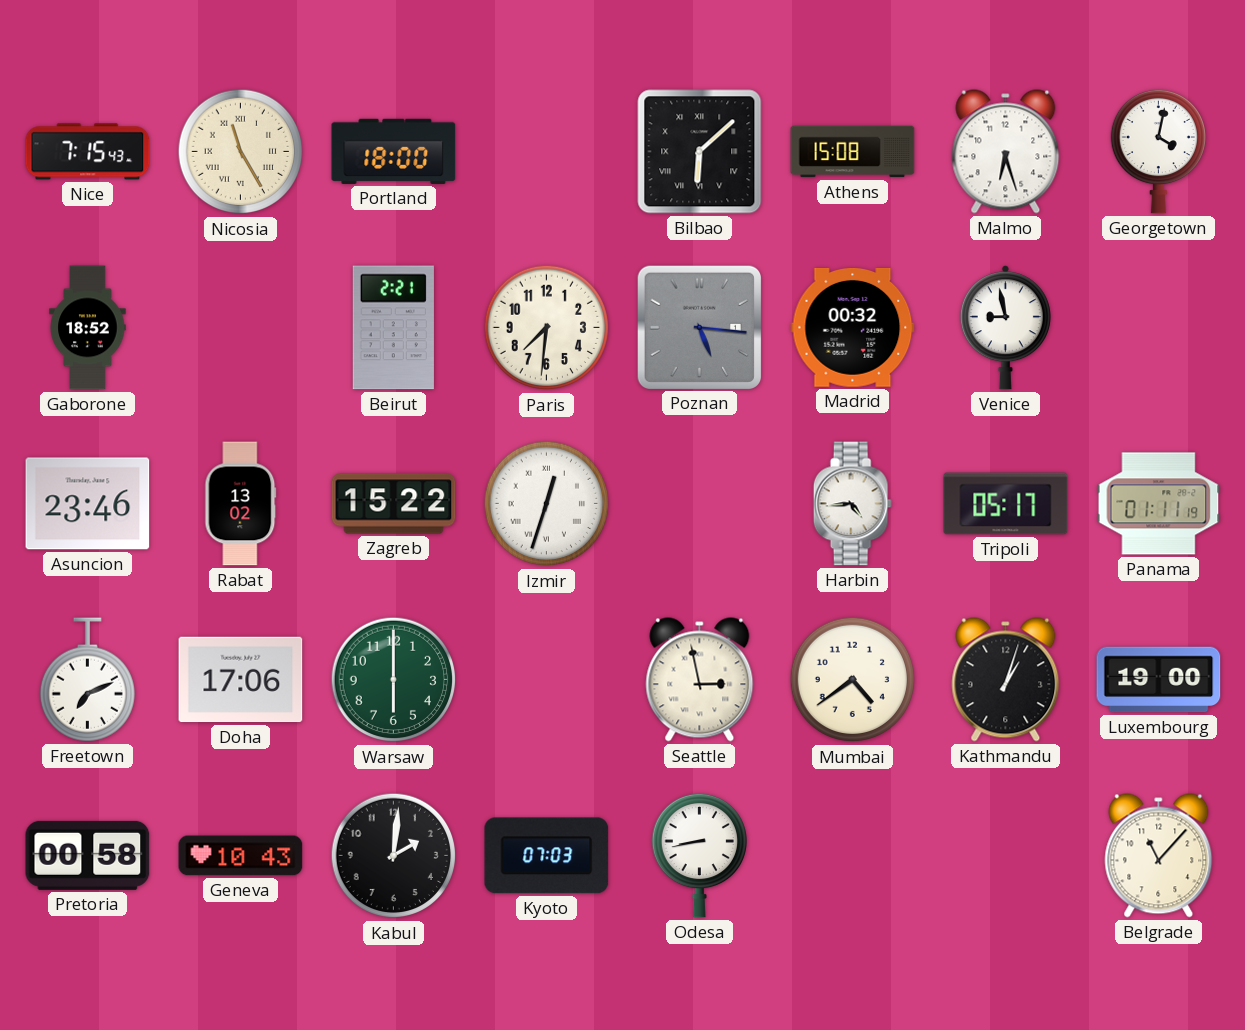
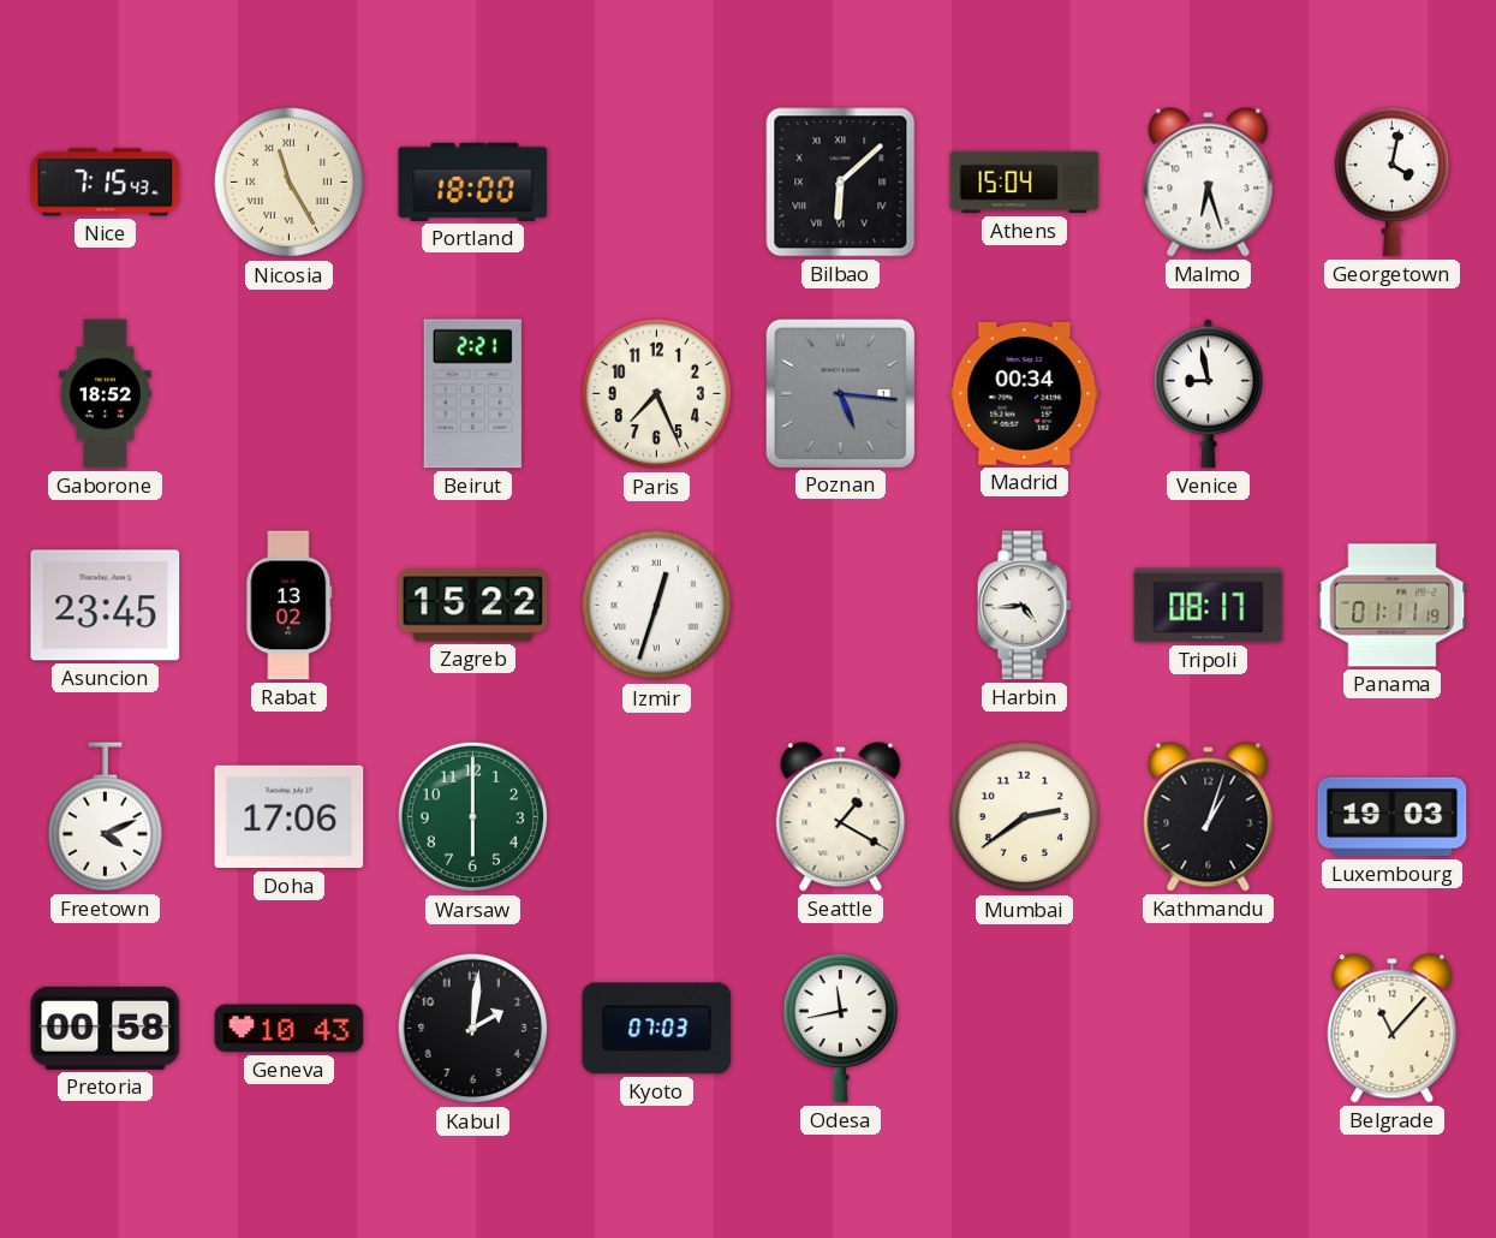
Athens: 15:08 -> 15:04
Paris: 7:31 -> 7:26
Madrid: 00:32 -> 00:34
Asuncion: 23:46 -> 23:45
Tripoli: 05:17 -> 08:17
Freetown: 7:11 -> 4:11
Seattle: 2:58 -> 1:20
Mumbai: 4:39 -> 2:39
Luxembourg: 19:00 -> 19:03
Odesa: 8:43 -> 11:43
